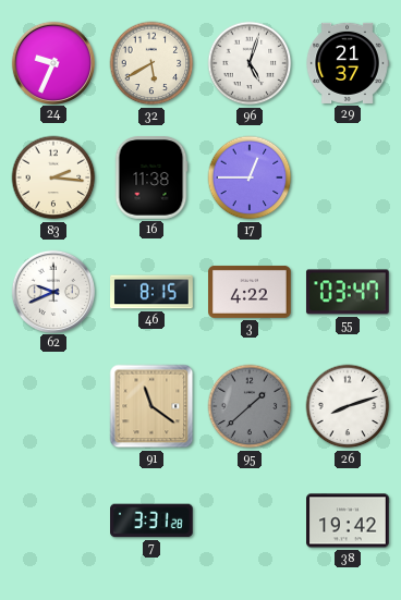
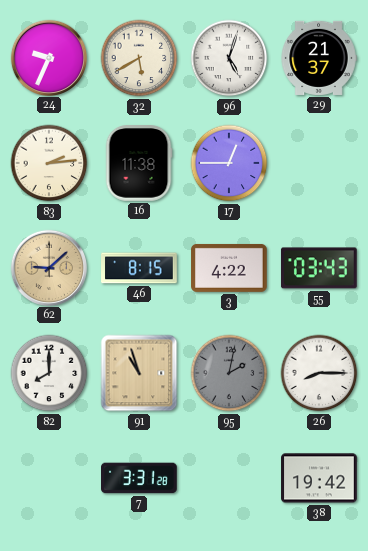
83: 2:16 -> 2:14
62: 9:41 -> 9:08
62 dial: white -> champagne
55: 03:47 -> 03:43
82: none -> 8:00
91: 11:21 -> 10:57
95: 1:38 -> 2:02
26: 8:12 -> 8:15
